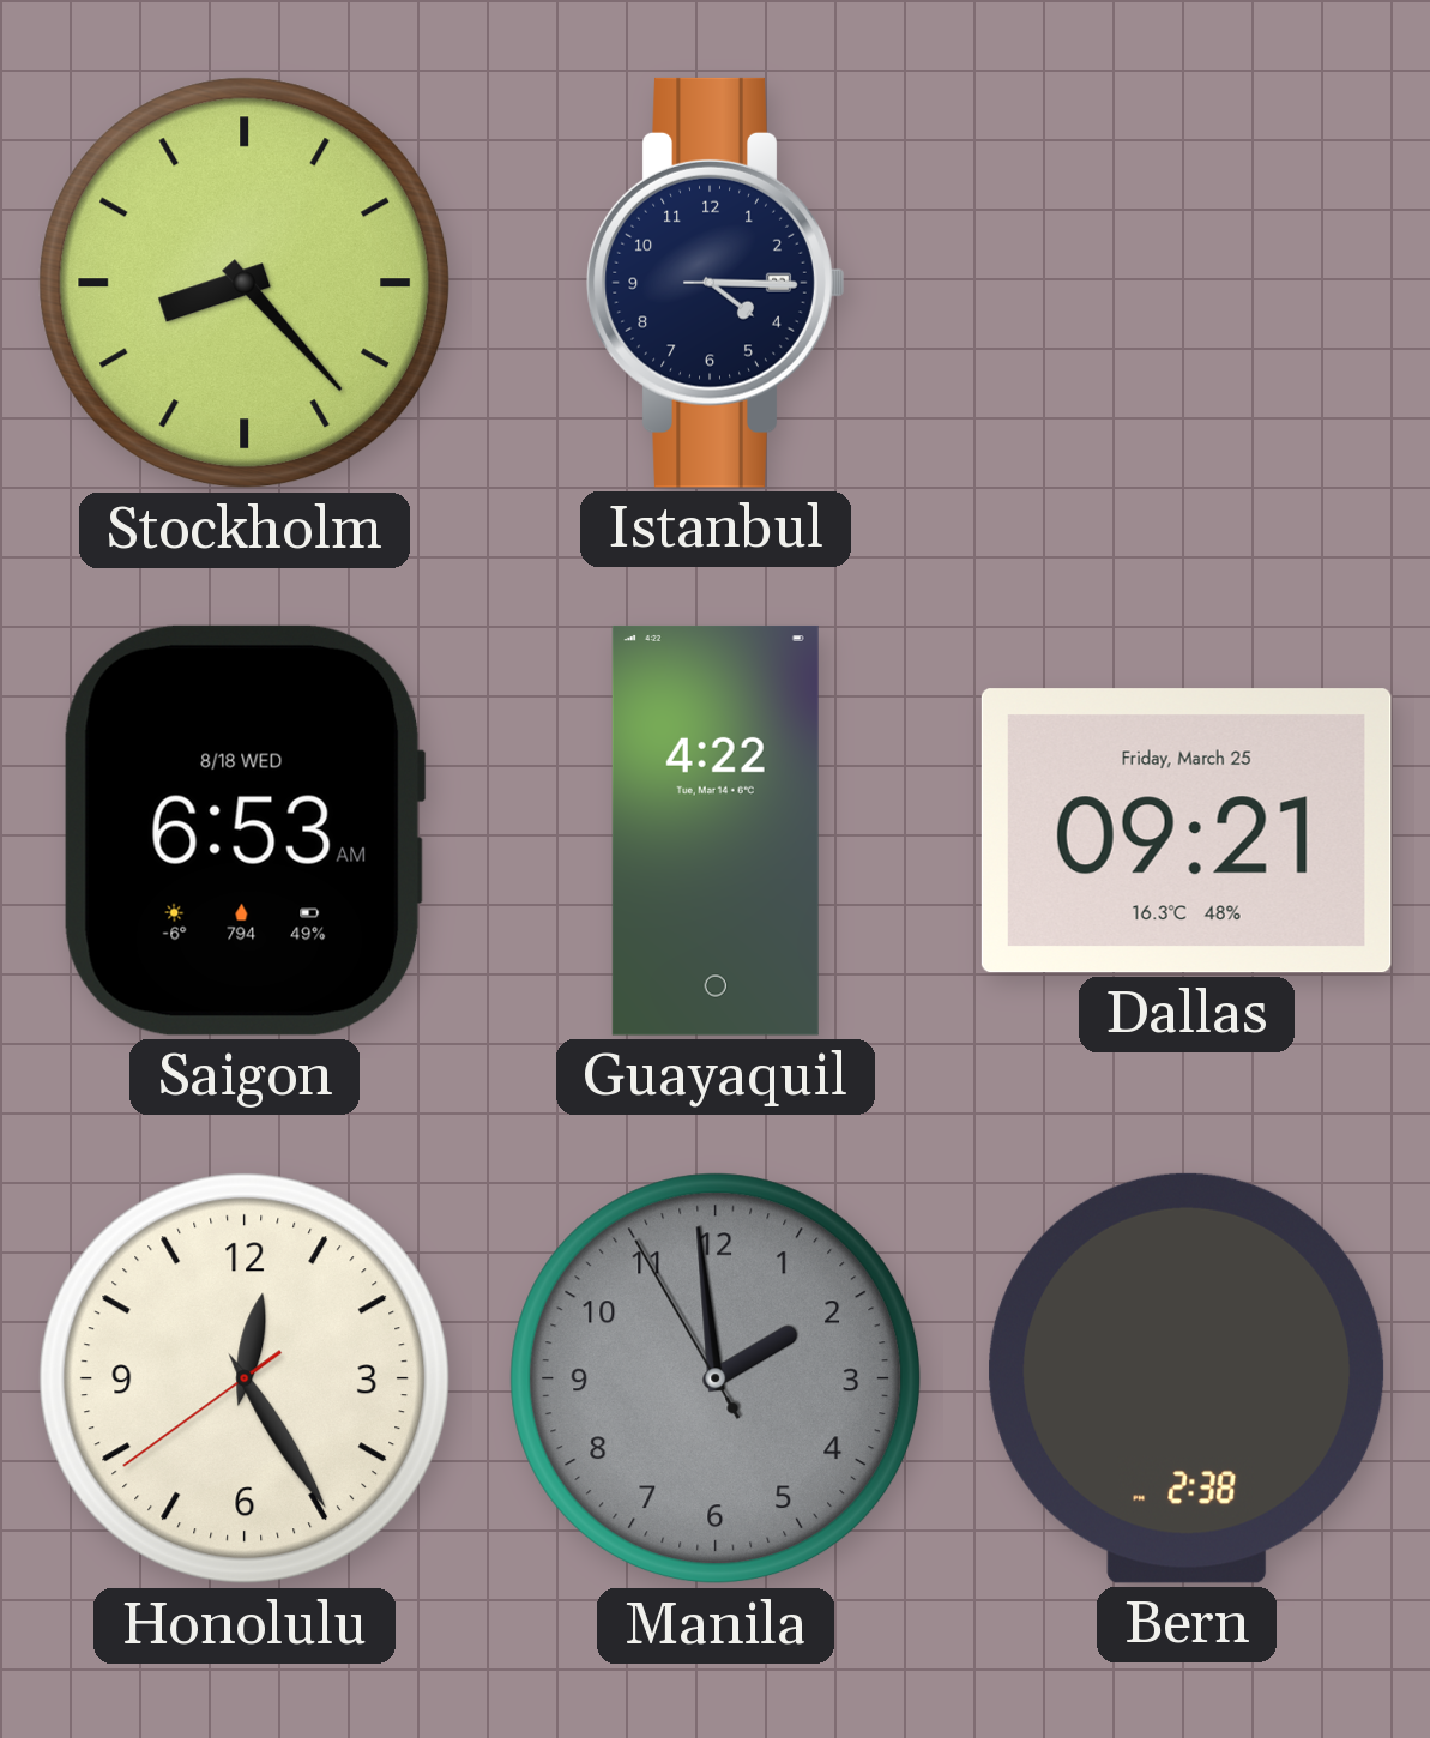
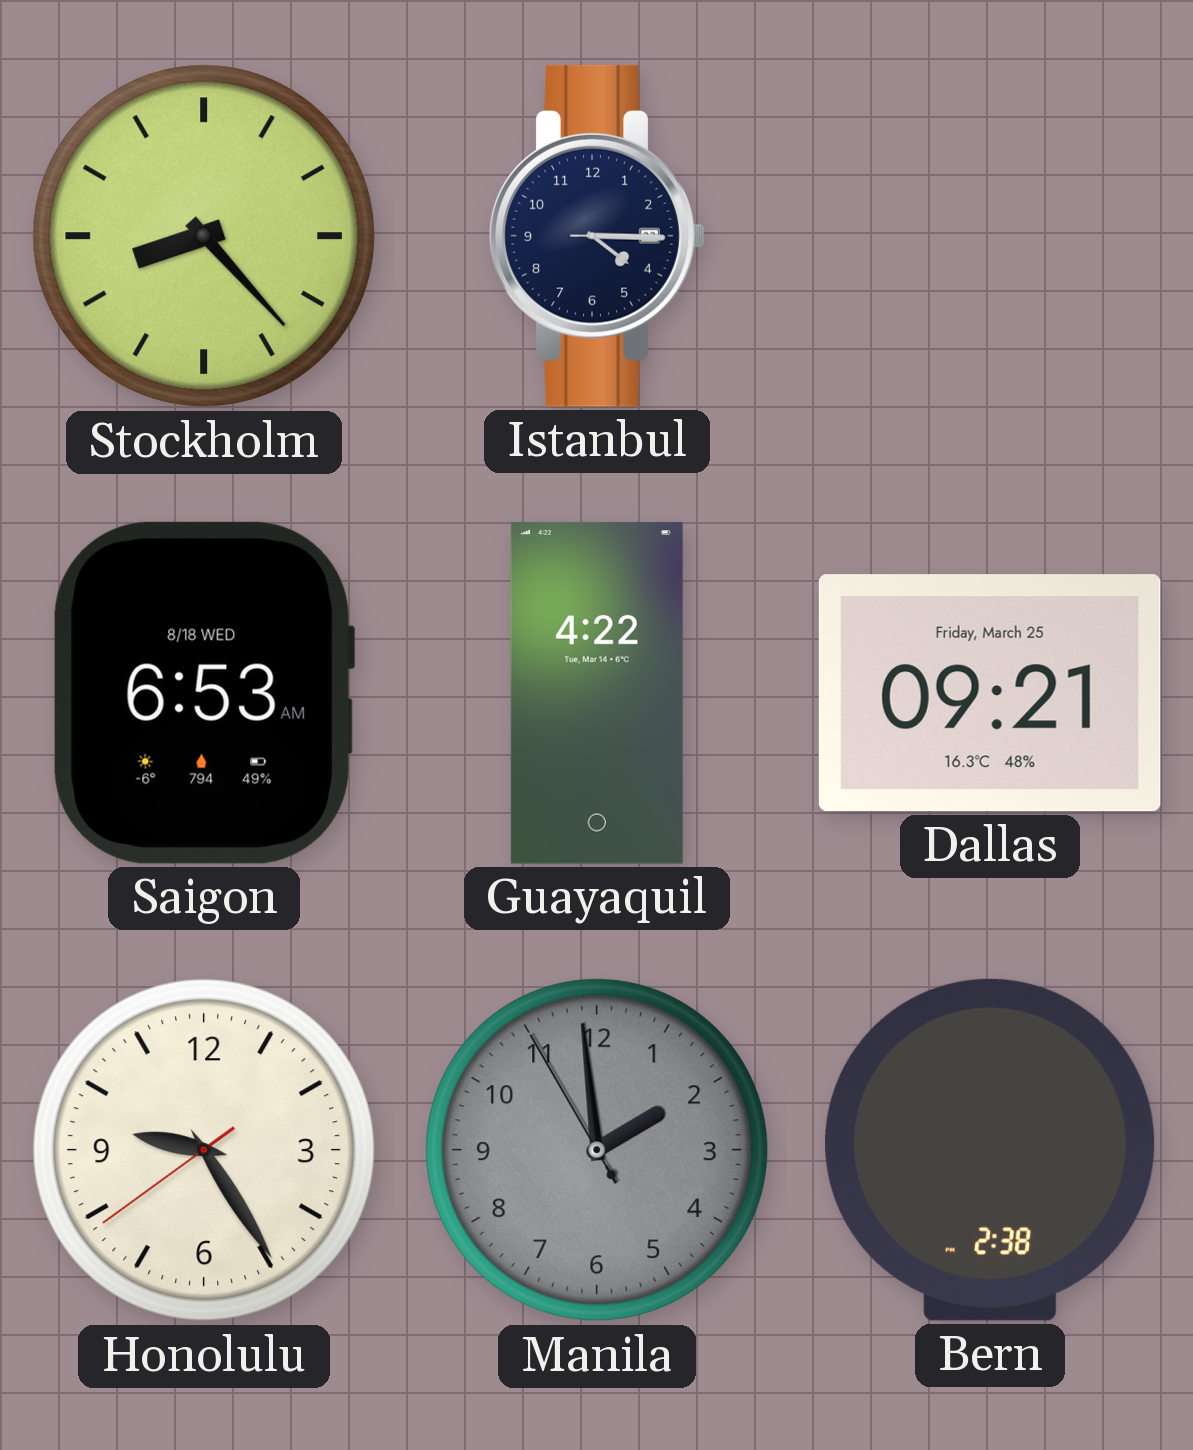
Honolulu: 12:24 -> 9:24
